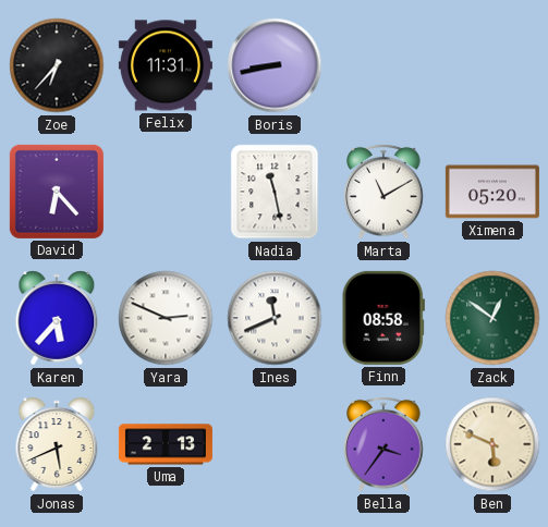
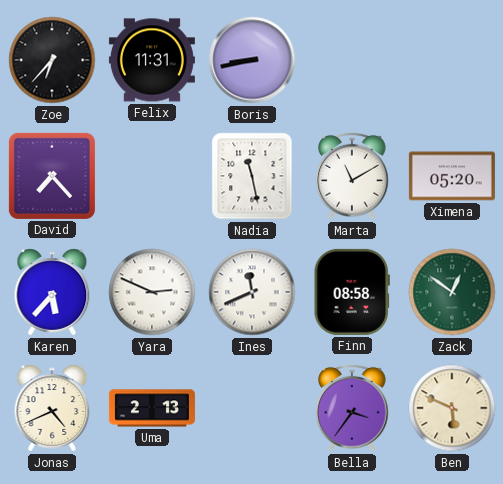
David: 6:23 -> 7:23
Jonas: 5:41 -> 4:41
